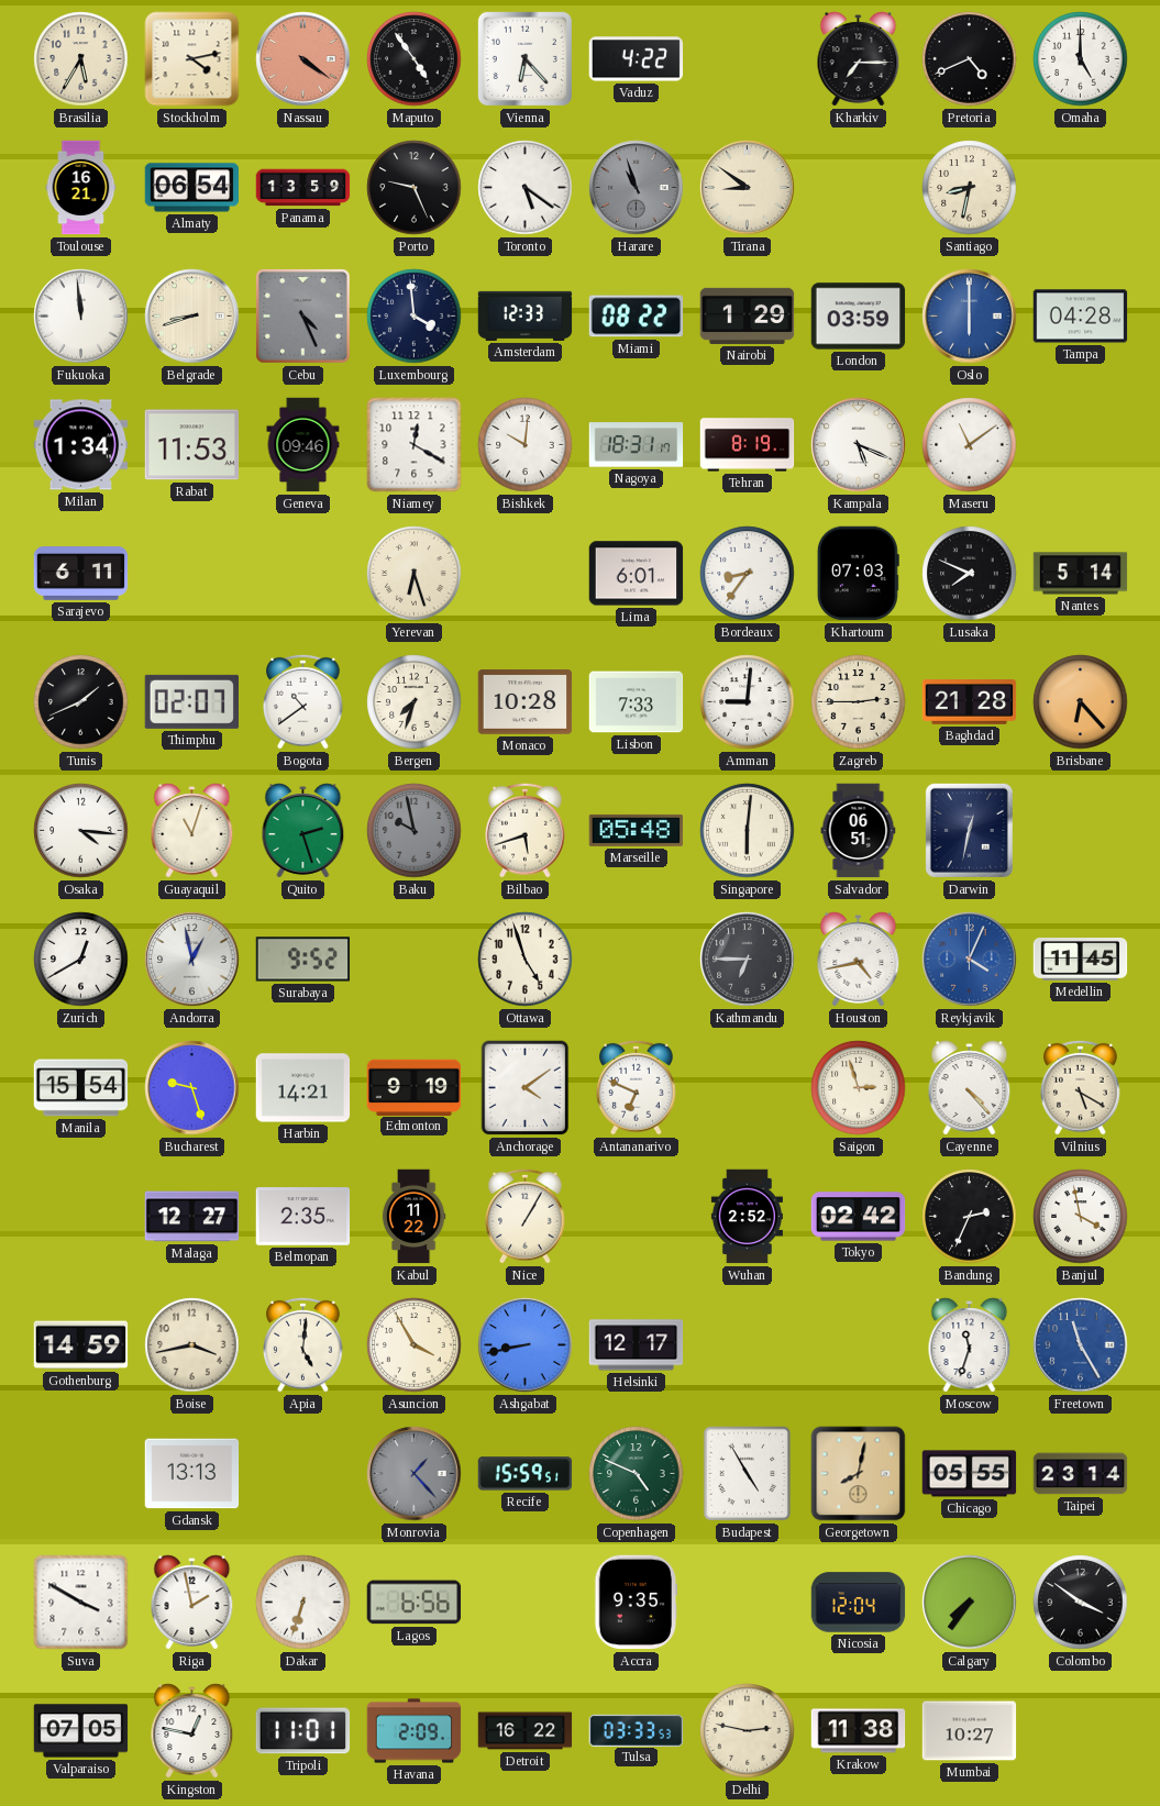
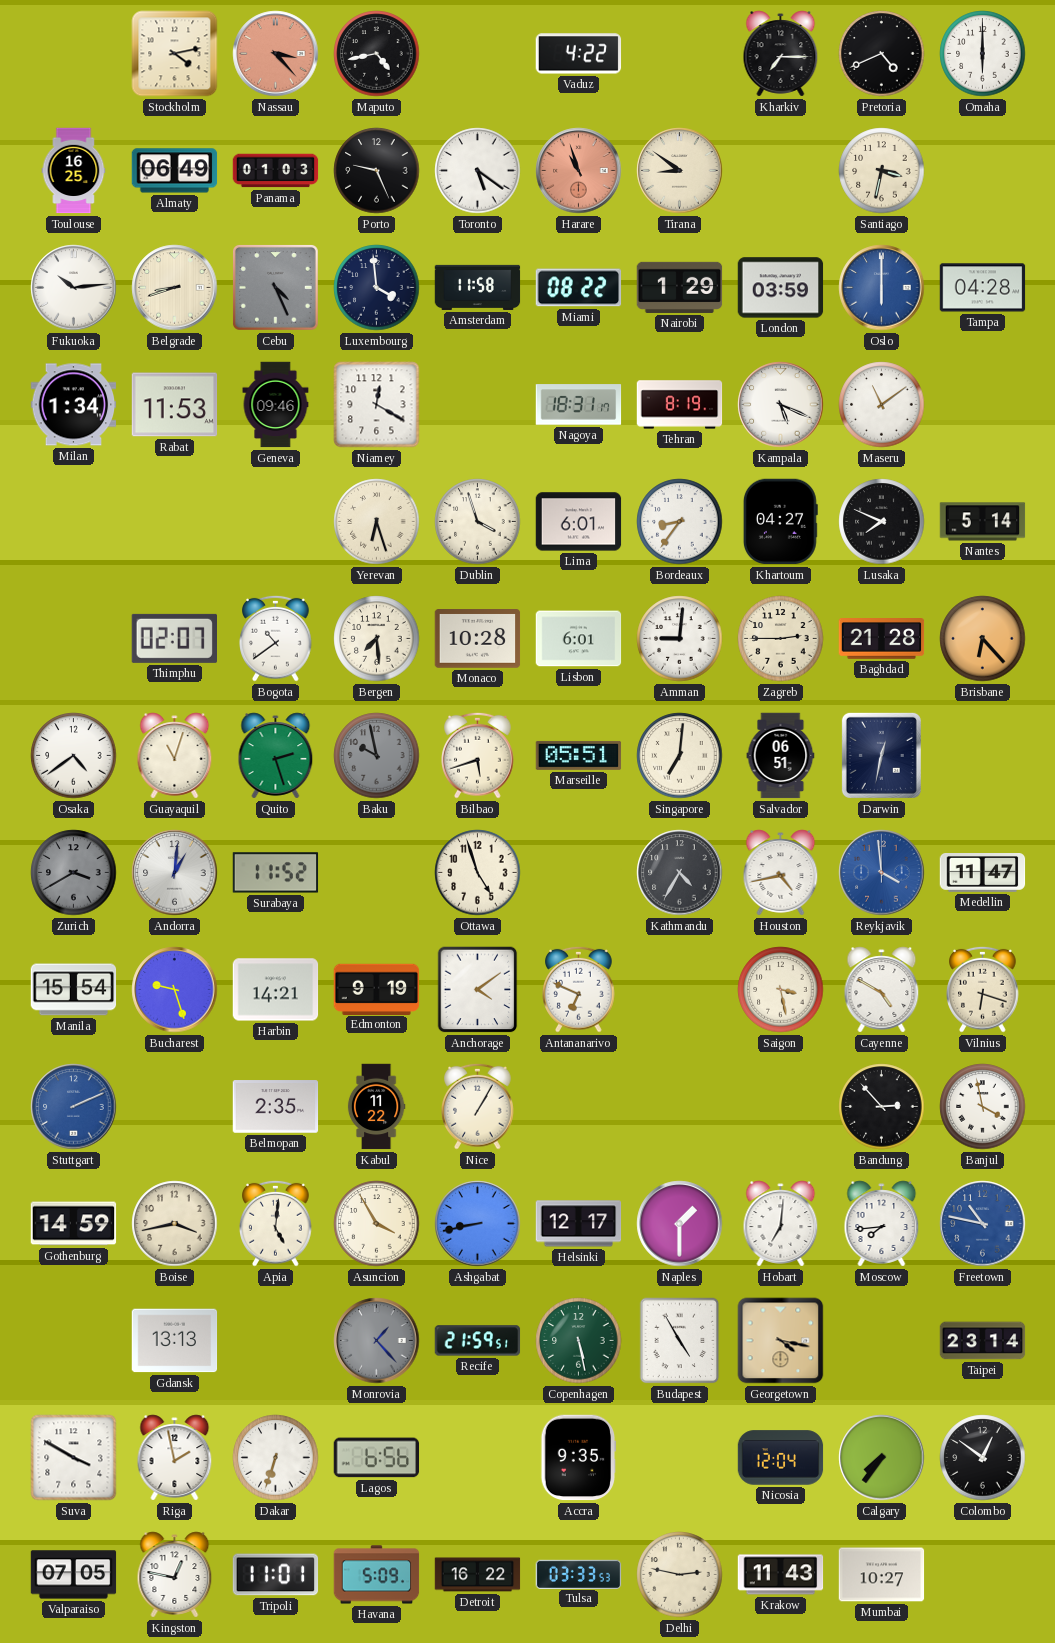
Brasilia: 5:35 -> none
Nassau: 4:21 -> 3:23
Maputo: 4:54 -> 4:43
Vienna: 6:23 -> none
Omaha: 5:00 -> 6:00
Toulouse: 16:21 -> 16:25
Almaty: 06:54 -> 06:49
Panama: 13:59 -> 01:03
Harare dial: grey -> salmon
Santiago: 8:32 -> 3:32
Fukuoka: 11:59 -> 10:14
Amsterdam: 12:33 -> 11:58
Bishkek: 10:01 -> none
Sarajevo: 6:11 -> none
Dublin: none -> 3:57
Khartoum: 07:03 -> 04:27
Tunis: 1:41 -> none
Bergen: 7:33 -> 7:29
Lisbon: 7:33 -> 6:01
Osaka: 4:16 -> 4:39
Marseille: 05:48 -> 05:51
Singapore: 6:01 -> 7:01
Zurich: 12:40 -> 3:40
Zurich dial: white -> grey
Andorra: 12:58 -> 1:01
Surabaya: 9:52 -> 11:52
Kathmandu: 6:45 -> 4:35
Reykjavik: 4:04 -> 3:59
Medellin: 11:45 -> 11:47
Saigon: 2:57 -> 3:28
Cayenne: 4:23 -> 4:50
Vilnius: 5:20 -> 6:18
Stuttgart: none -> 2:11
Malaga: 12:27 -> none
Wuhan: 2:52 -> none
Tokyo: 02:42 -> none
Bandung: 2:34 -> 2:53
Naples: none -> 1:30
Hobart: none -> 7:01
Moscow: 11:33 -> 7:44
Freetown: 11:25 -> 10:47
Recife: 15:59 -> 21:59
Copenhagen: 4:49 -> 5:28
Georgetown: 8:02 -> 4:17
Chicago: 05:55 -> none
Colombo: 3:51 -> 12:51
Havana: 2:09 -> 5:09
Krakow: 11:38 -> 11:43
